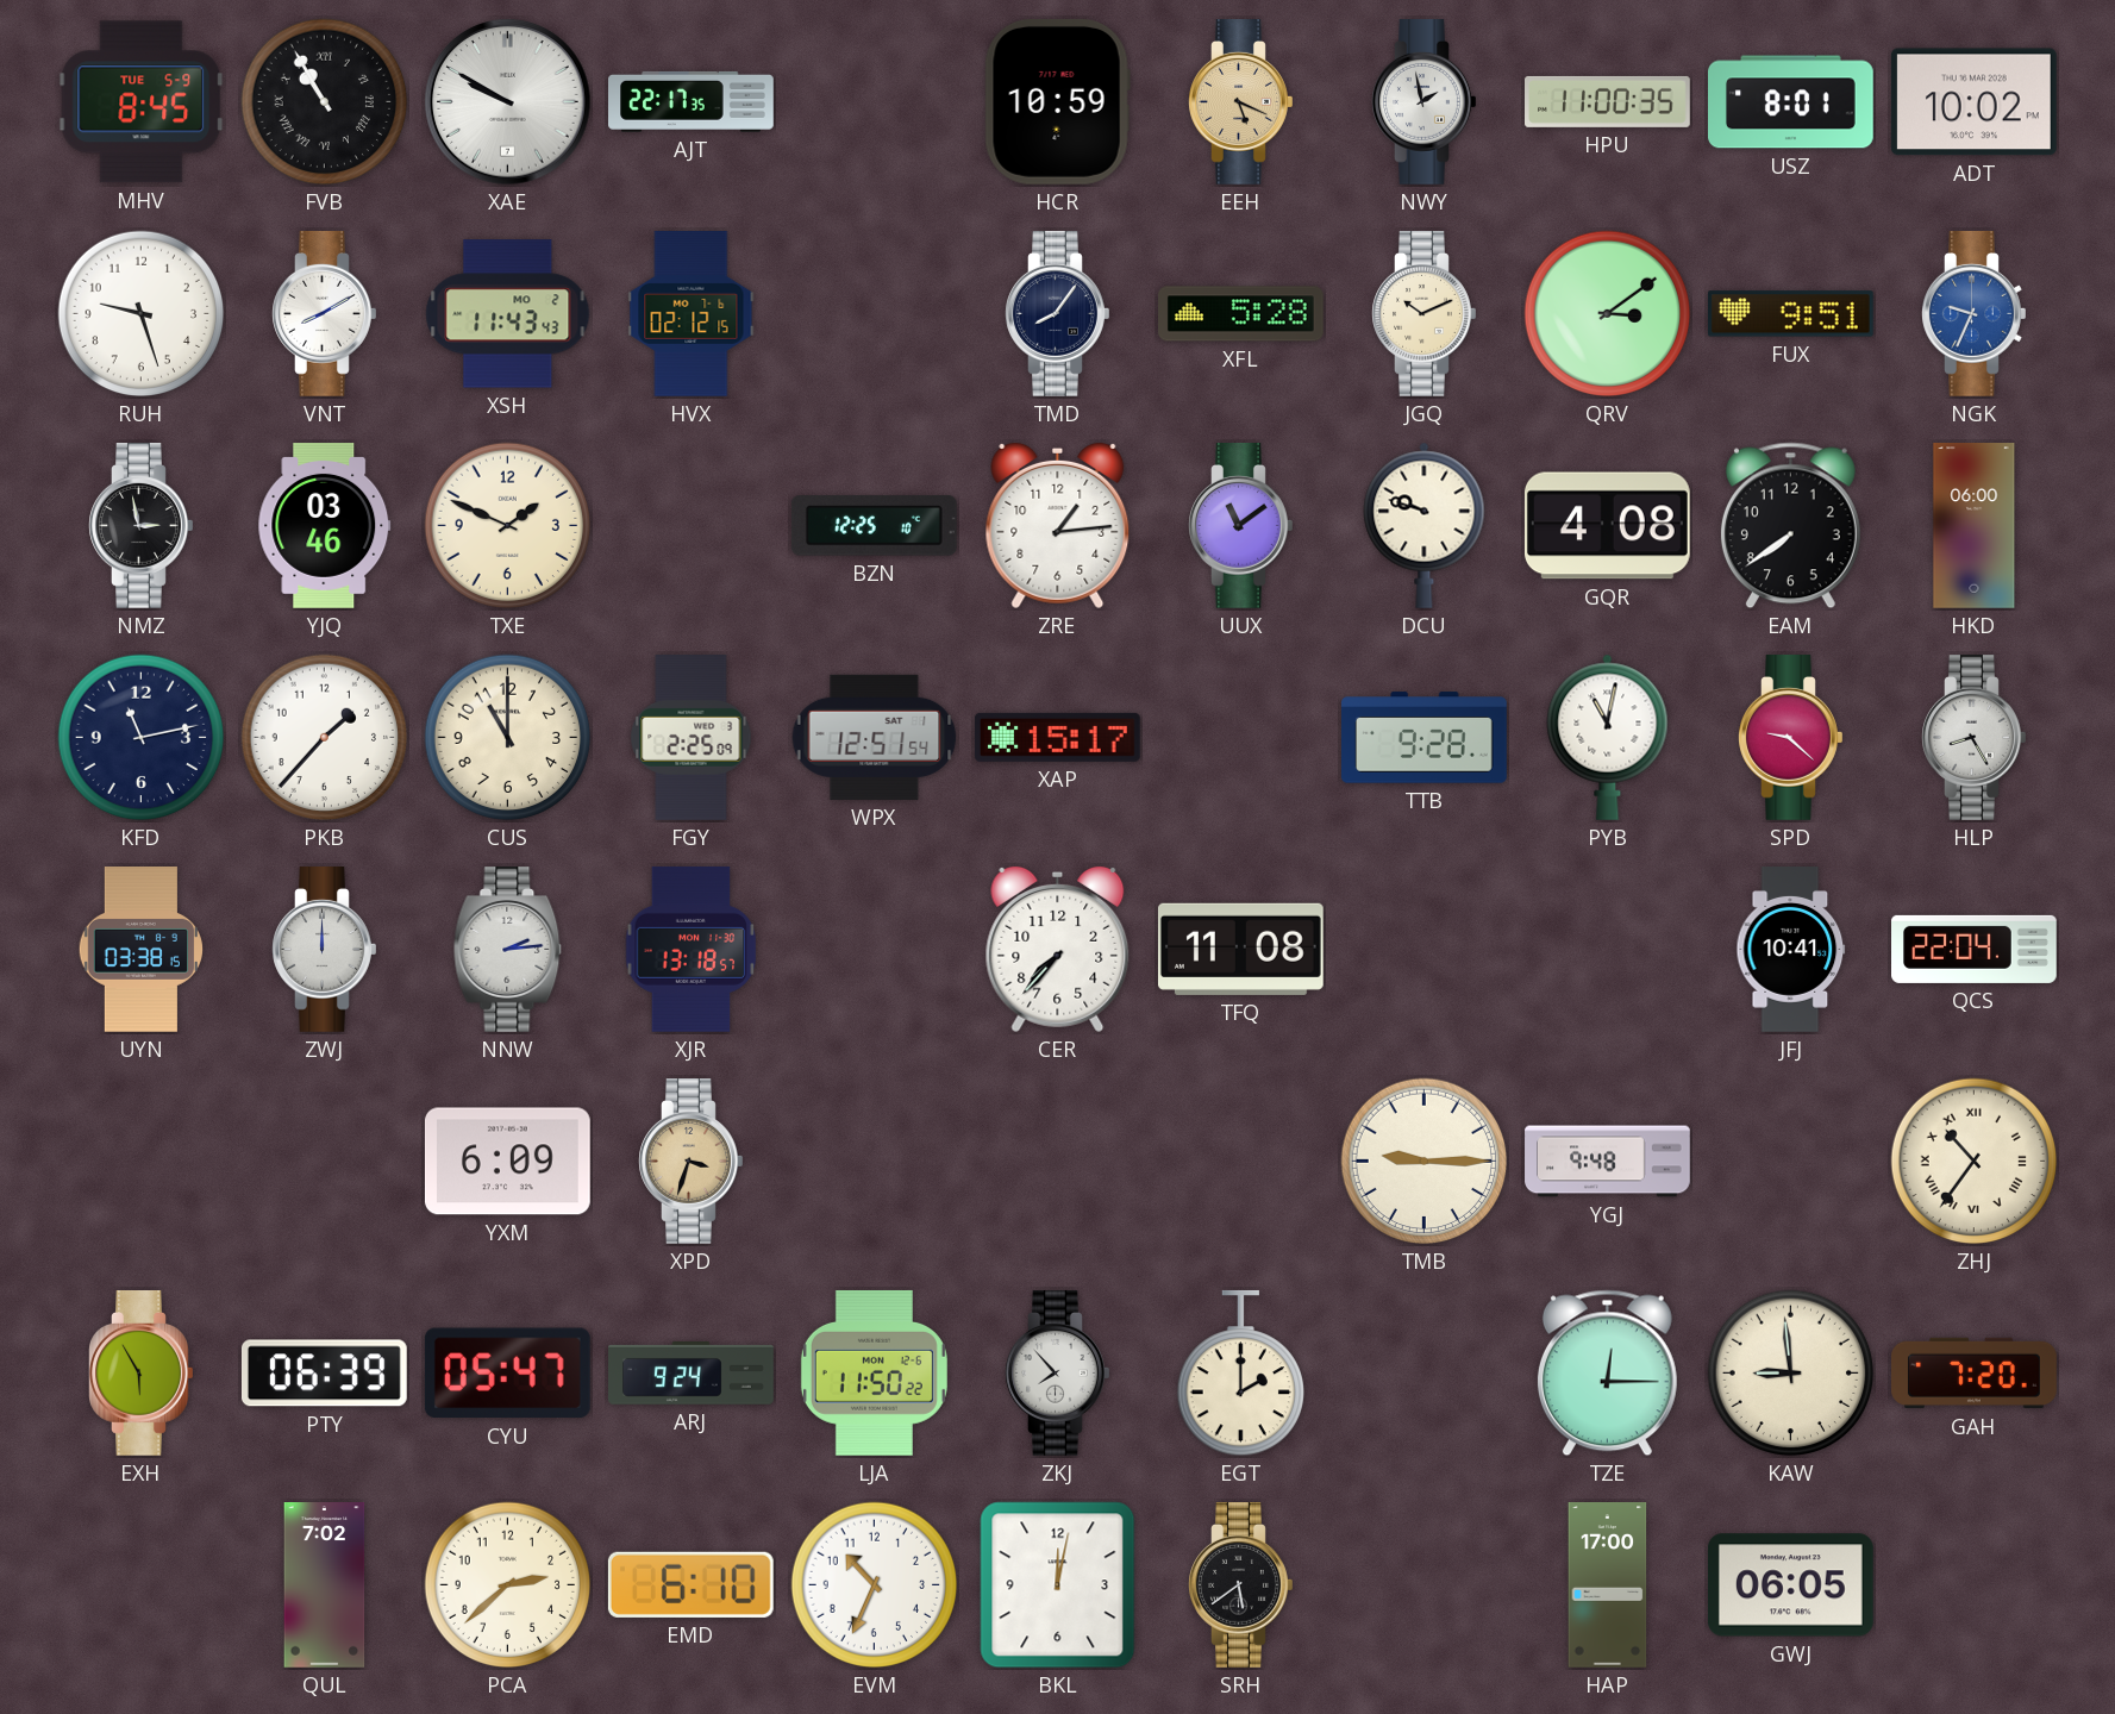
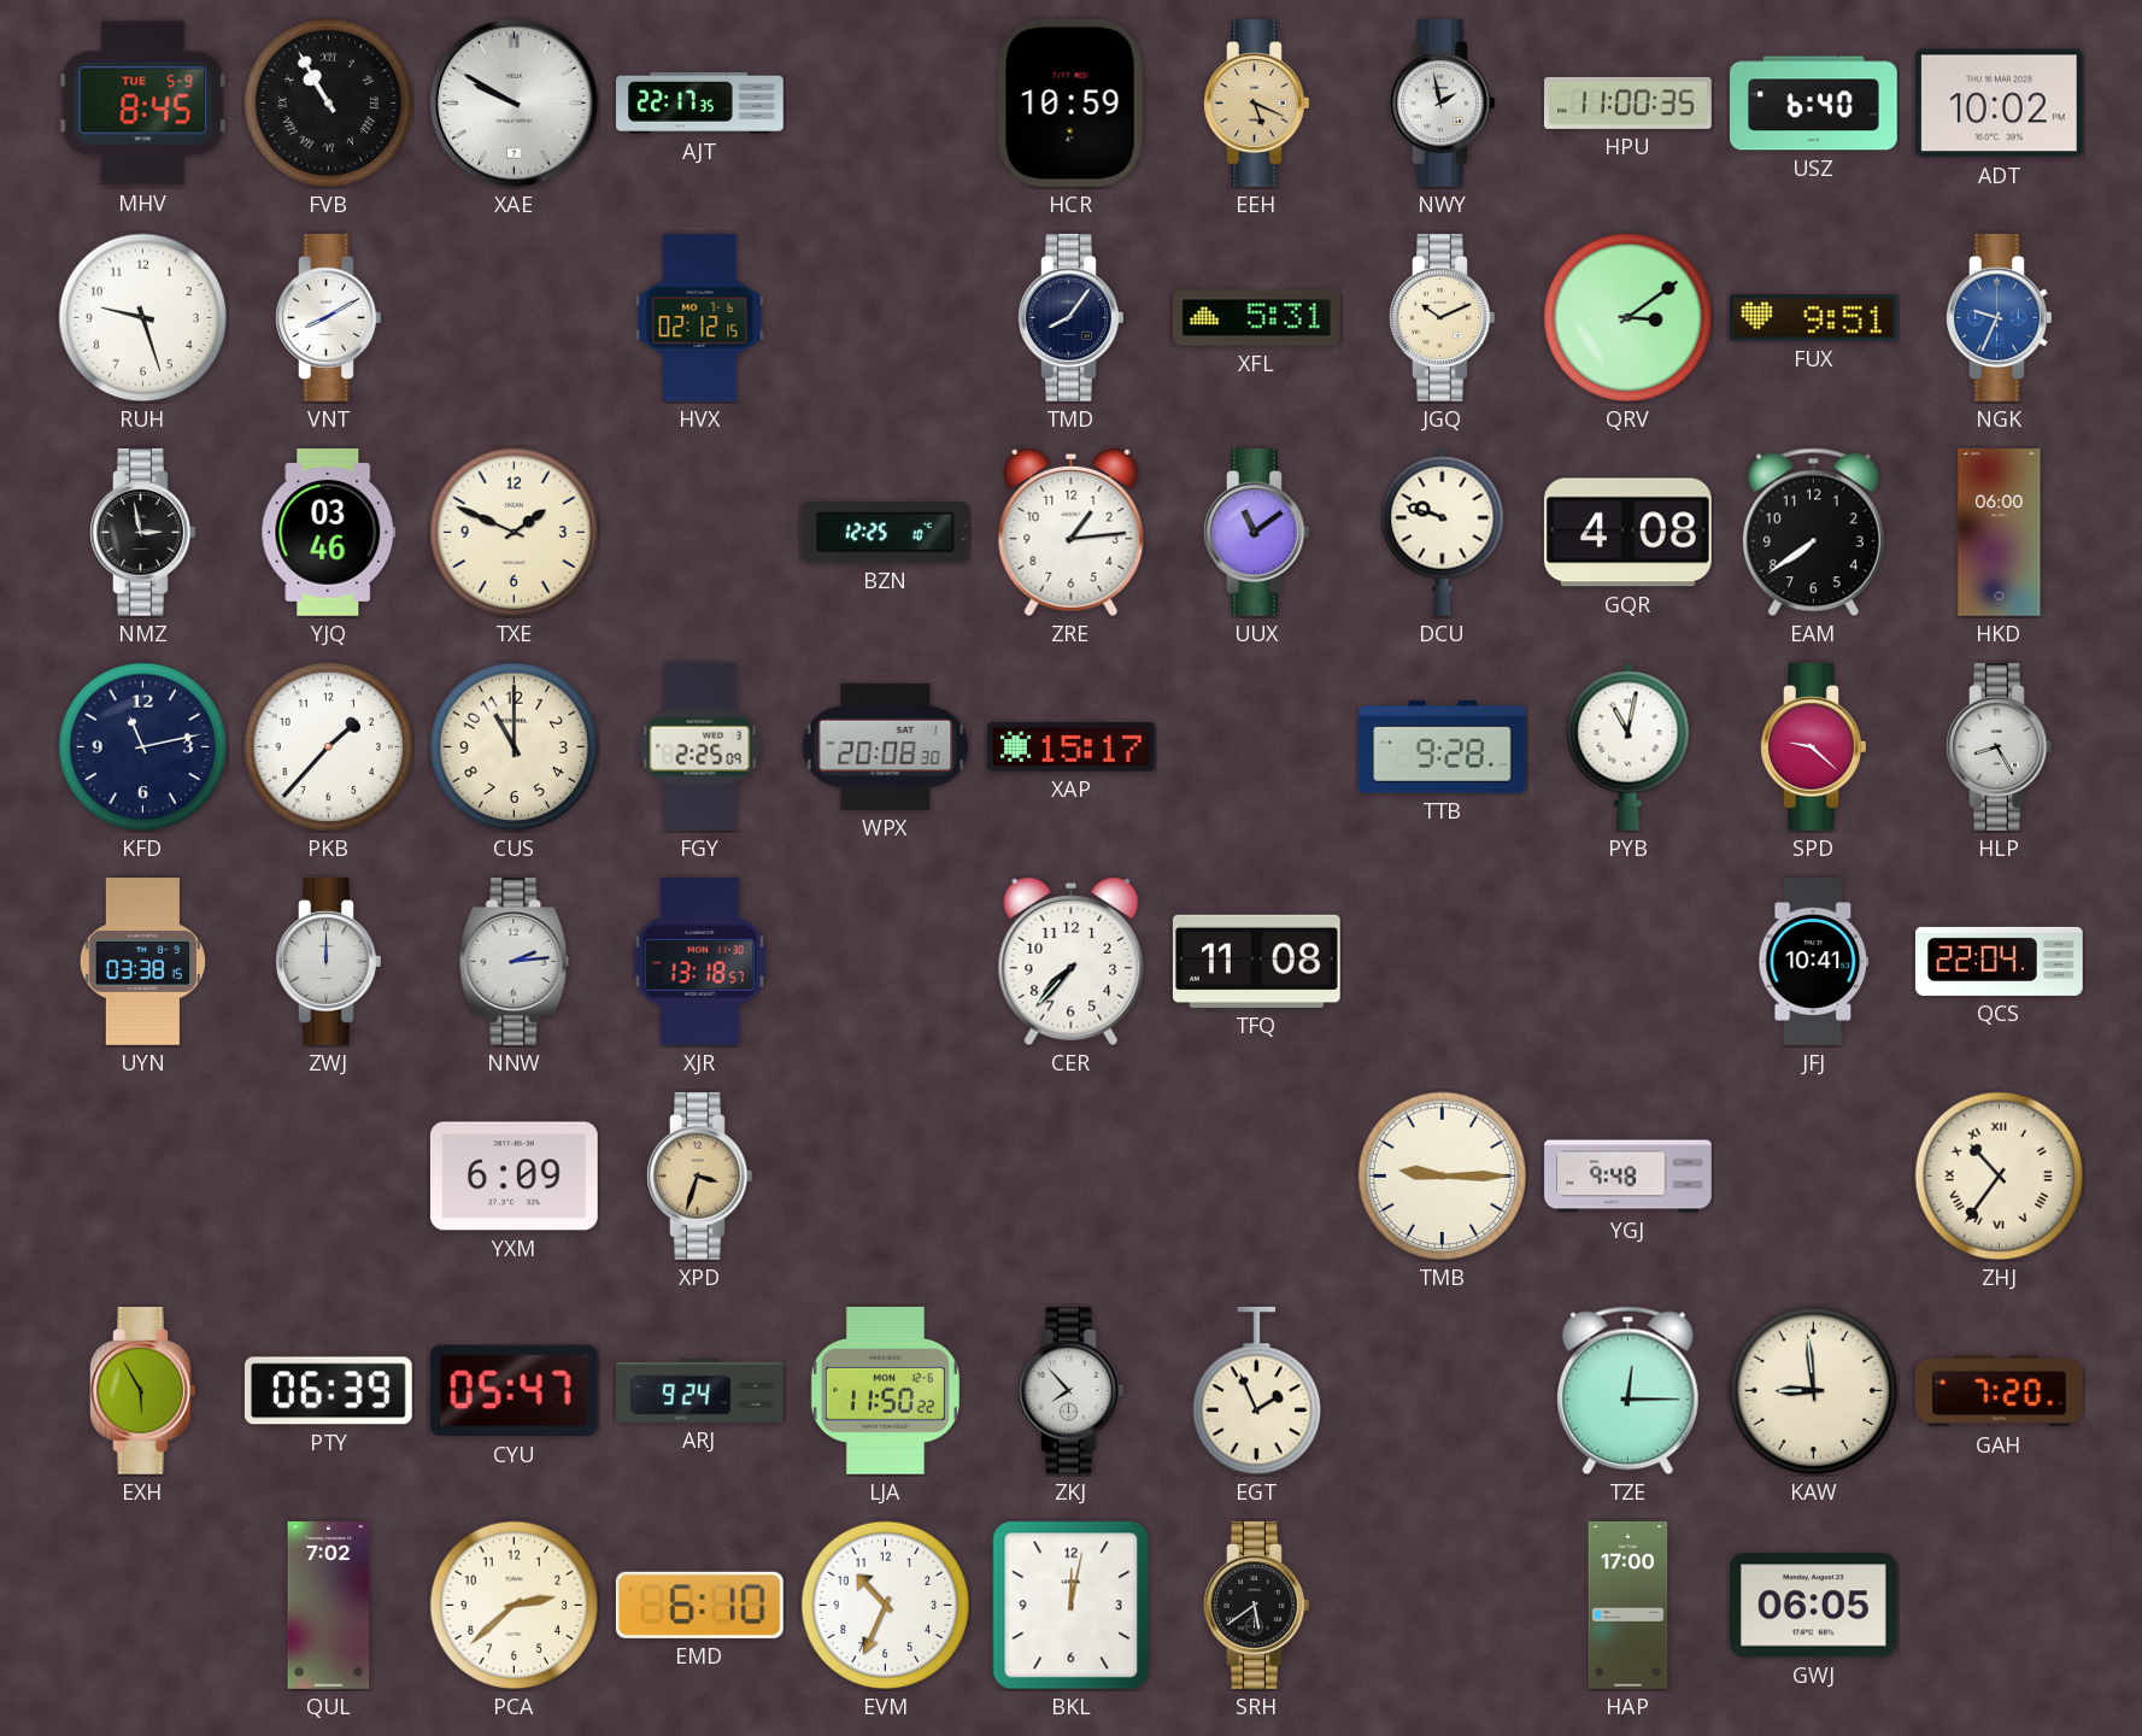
USZ: 8:01 -> 6:40
XSH: 11:43 -> none
XFL: 5:28 -> 5:31
WPX: 12:51 -> 20:08
EGT: 2:00 -> 1:56
